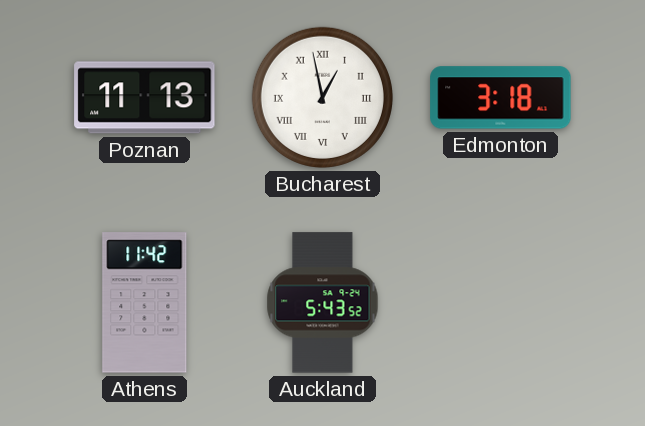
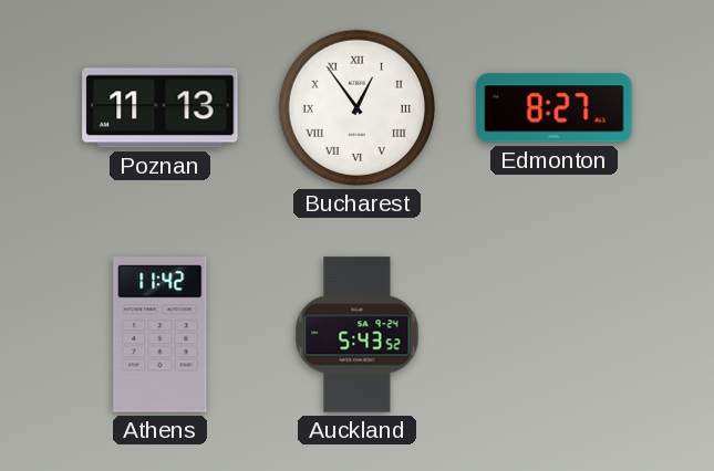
Bucharest: 12:58 -> 12:54
Edmonton: 3:18 -> 8:27
